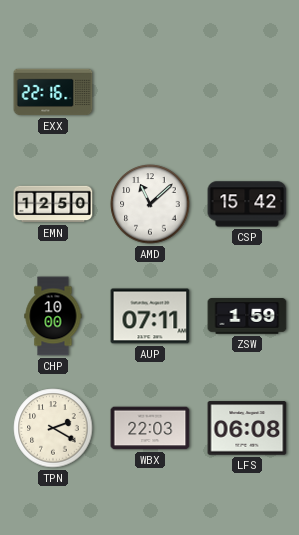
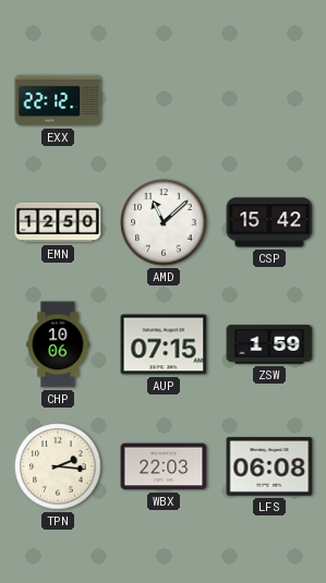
EXX: 22:16 -> 22:12
CHP: 10:00 -> 10:06
AUP: 07:11 -> 07:15
TPN: 2:20 -> 2:16
